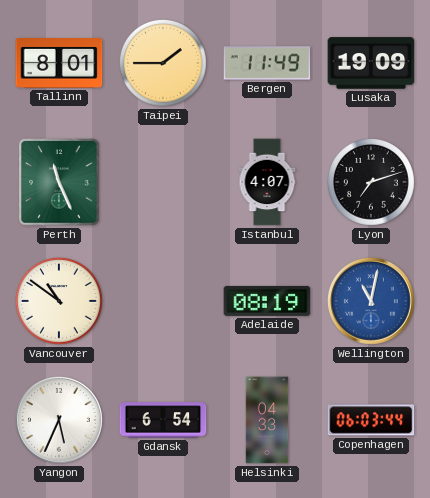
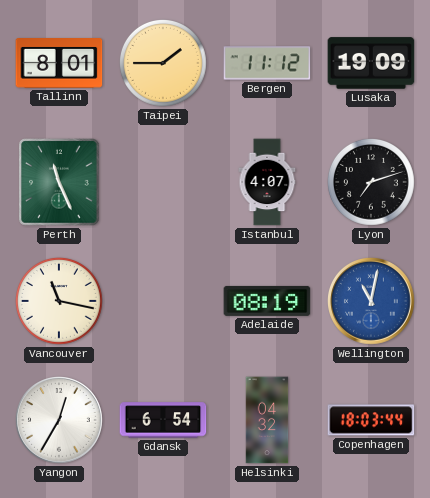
Bergen: 11:49 -> 11:12
Vancouver: 10:51 -> 11:17
Yangon: 5:34 -> 12:35
Helsinki: 04:33 -> 04:32
Copenhagen: 06:03 -> 18:03
